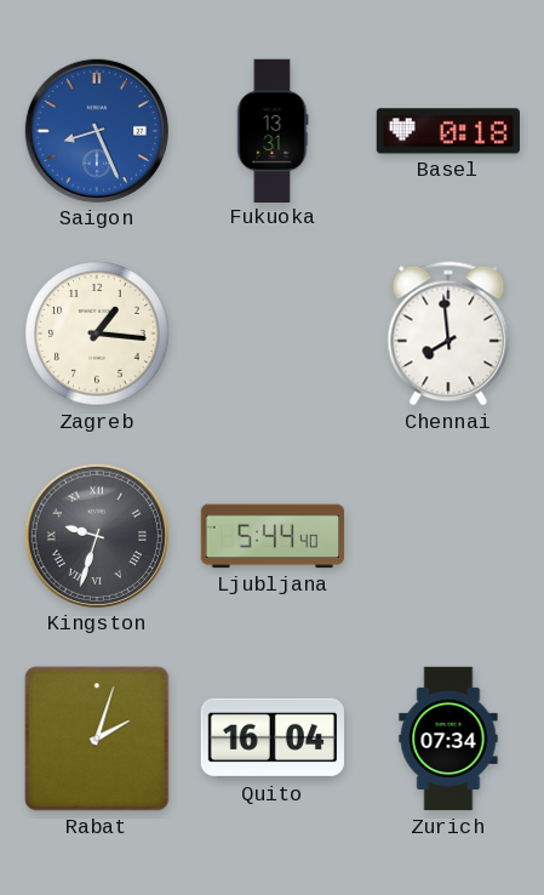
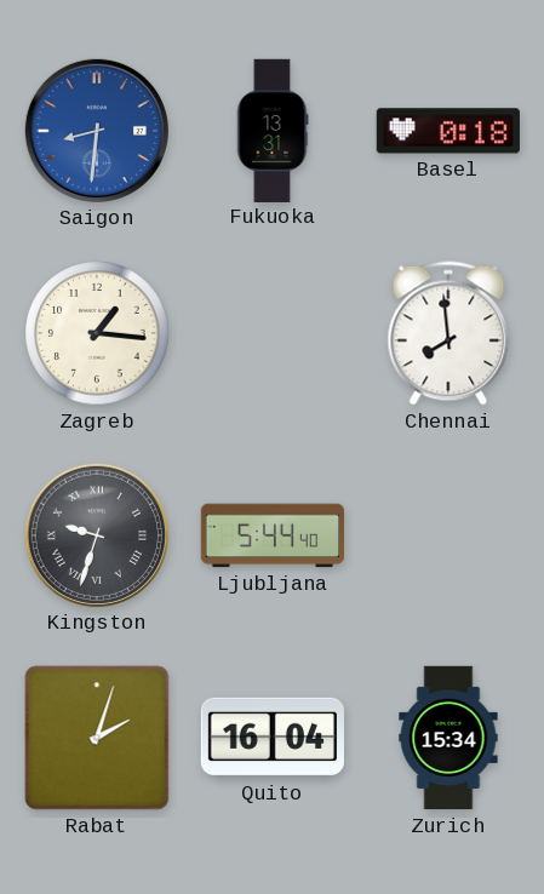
Saigon: 8:26 -> 8:31
Zurich: 07:34 -> 15:34
